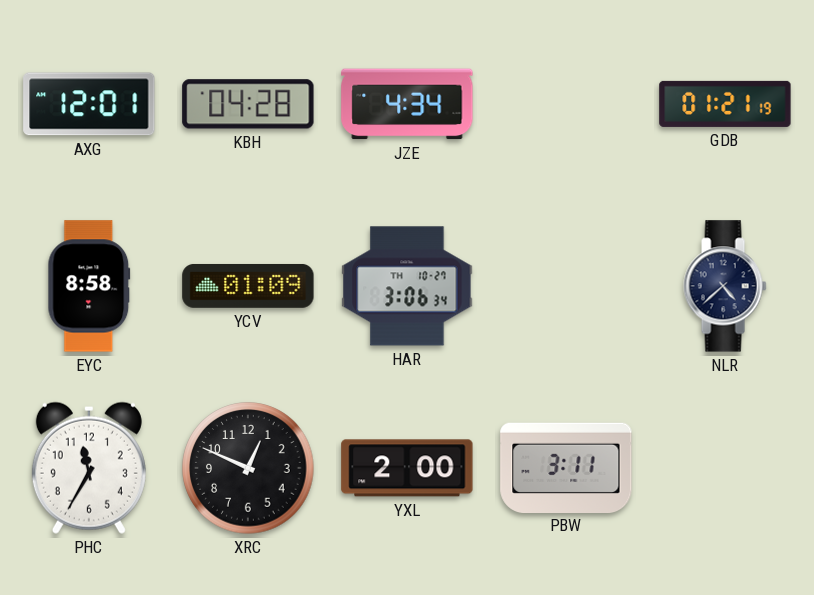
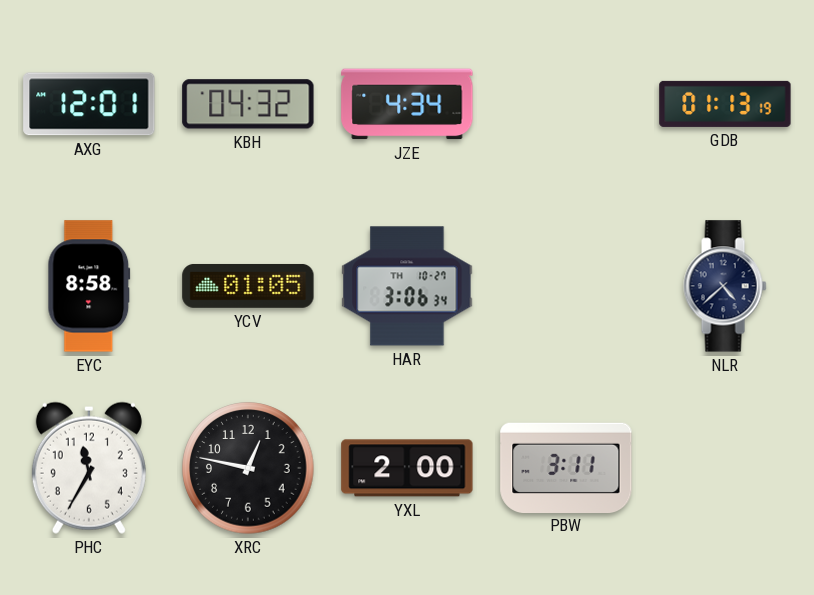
KBH: 04:28 -> 04:32
GDB: 01:21 -> 01:13
YCV: 01:09 -> 01:05
XRC: 12:49 -> 12:47
